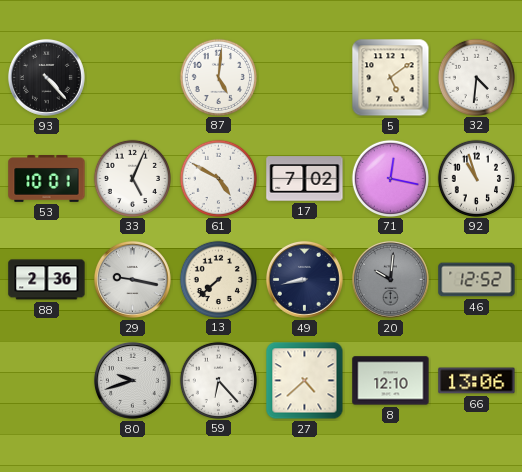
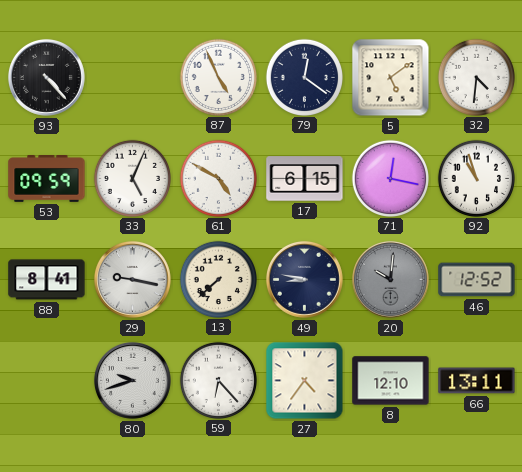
87: 5:01 -> 4:56
79: none -> 12:21
53: 10:01 -> 09:59
17: 7:02 -> 6:15
88: 2:36 -> 8:41
49: 8:43 -> 8:47
27: 4:38 -> 4:36
66: 13:06 -> 13:11
